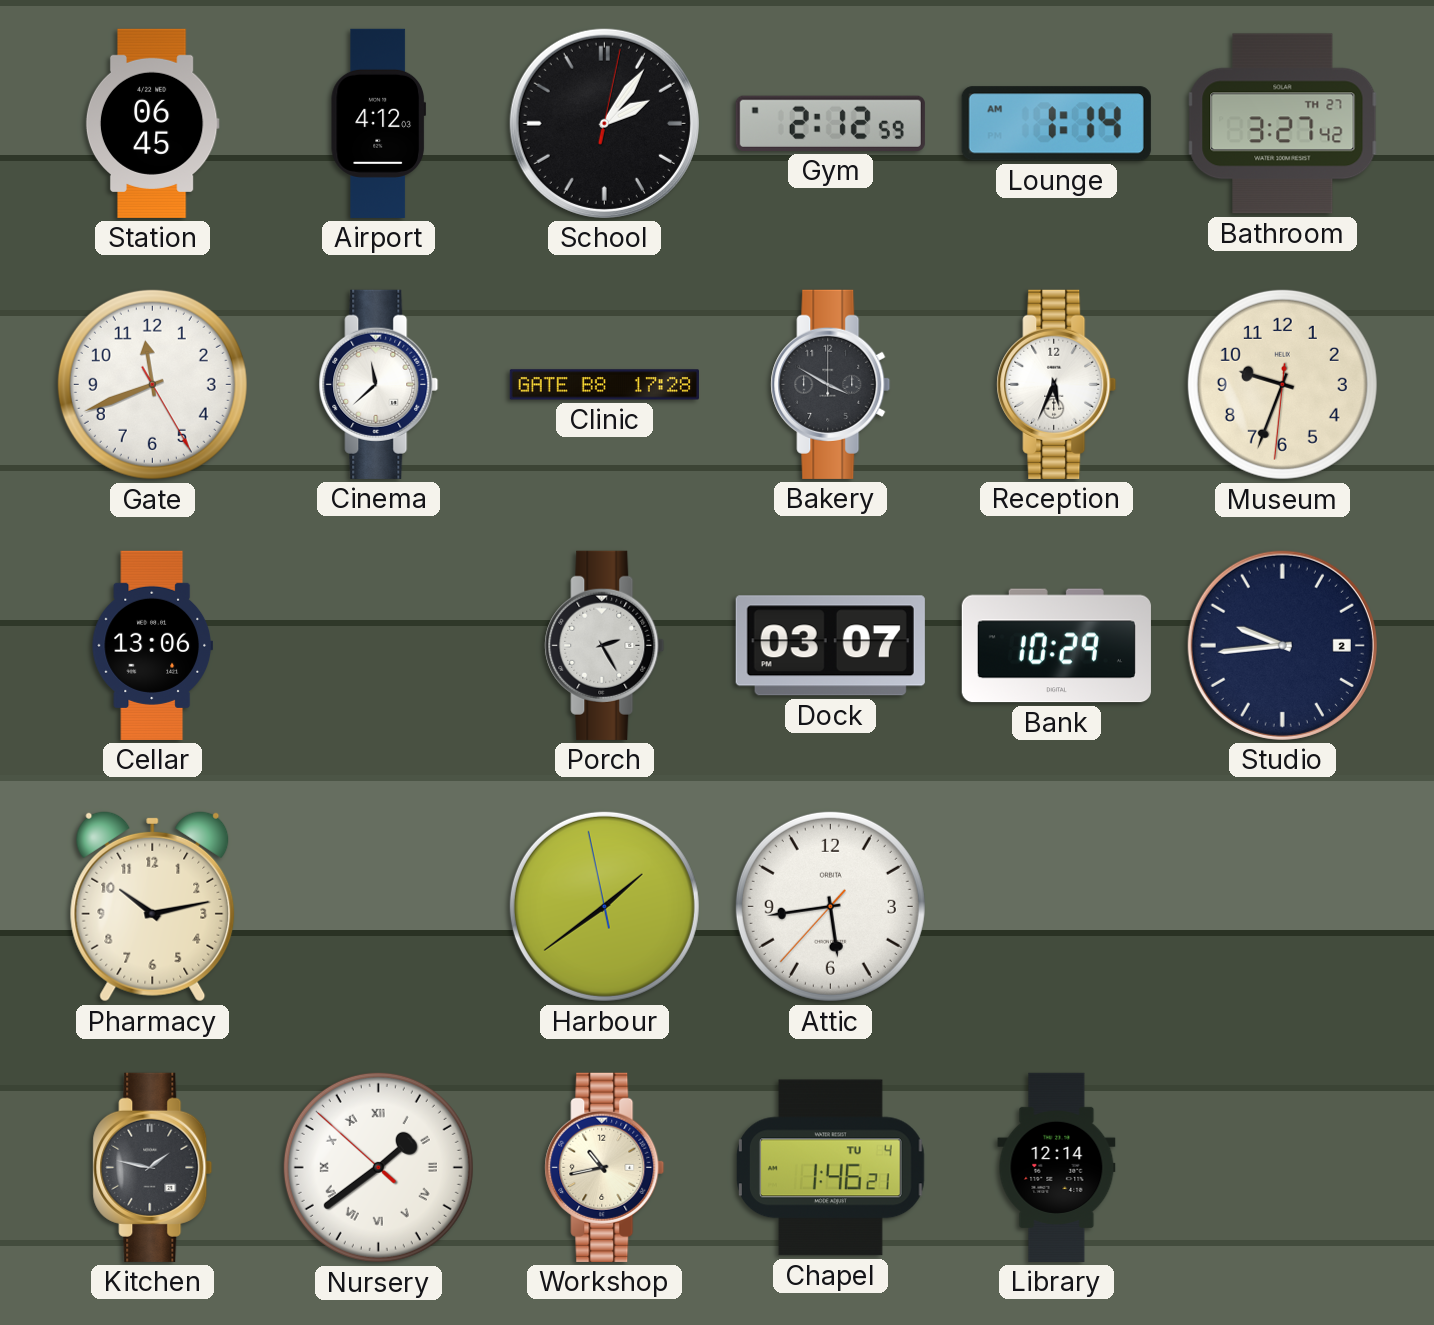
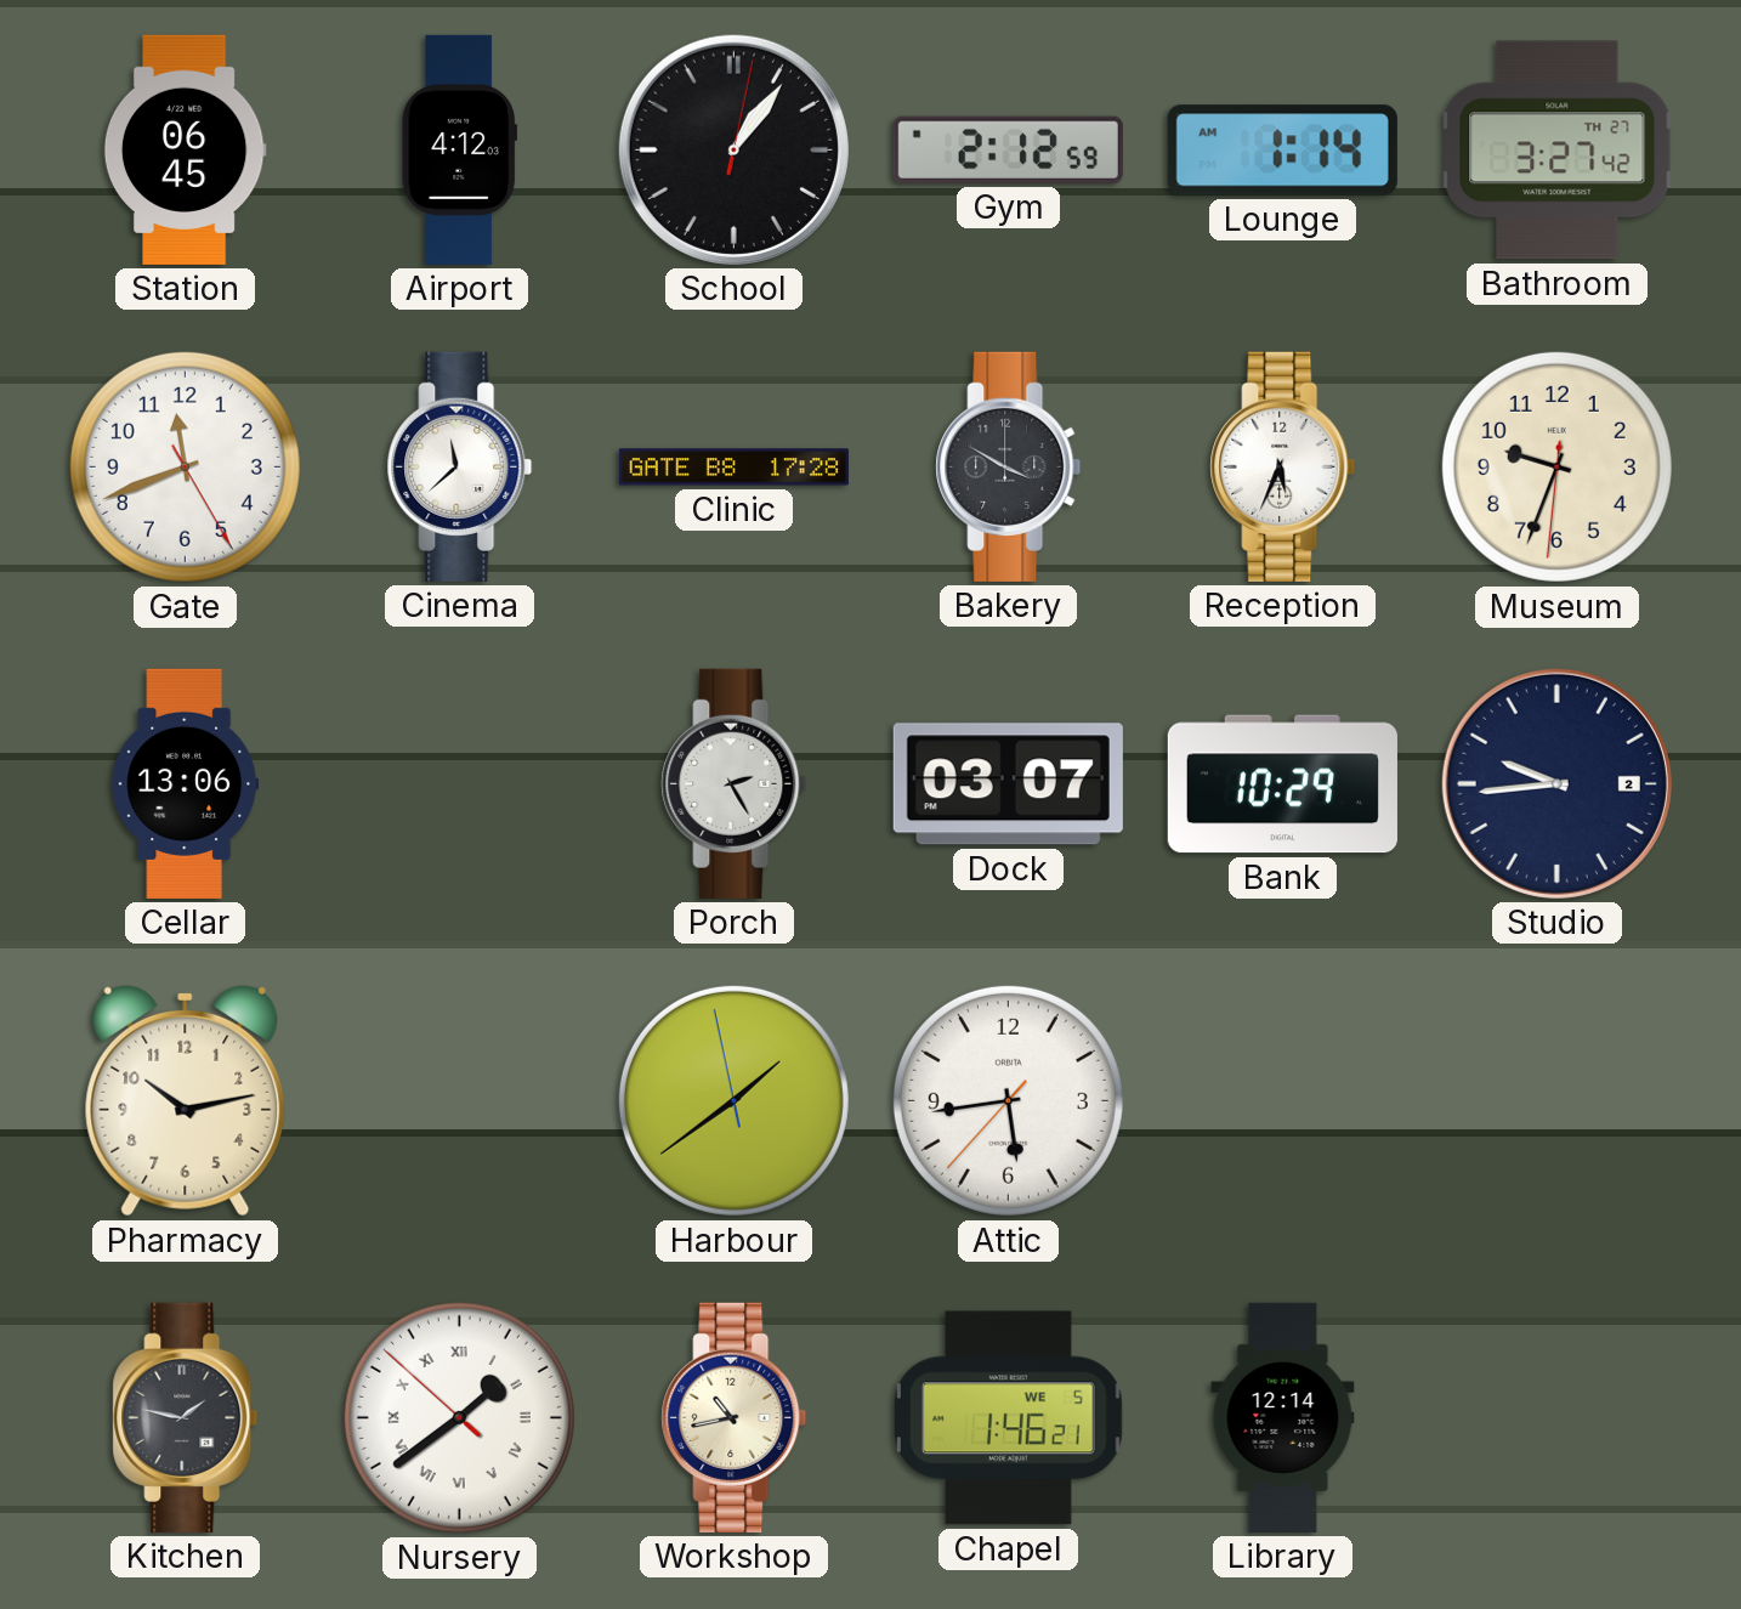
School: 2:06 -> 1:06
Chapel date: TU 4 -> WE 5
